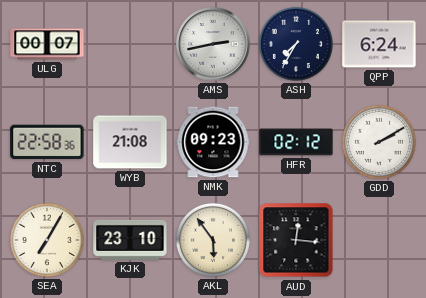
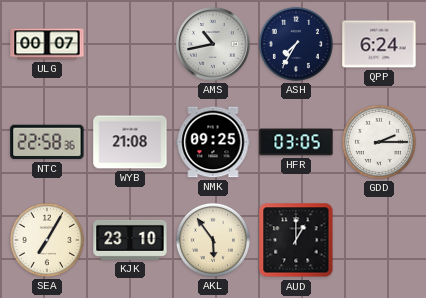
AMS: 2:43 -> 10:43
NMK: 09:23 -> 09:25
HFR: 02:12 -> 03:05
GDD: 2:10 -> 2:15
AUD: 12:16 -> 1:00
